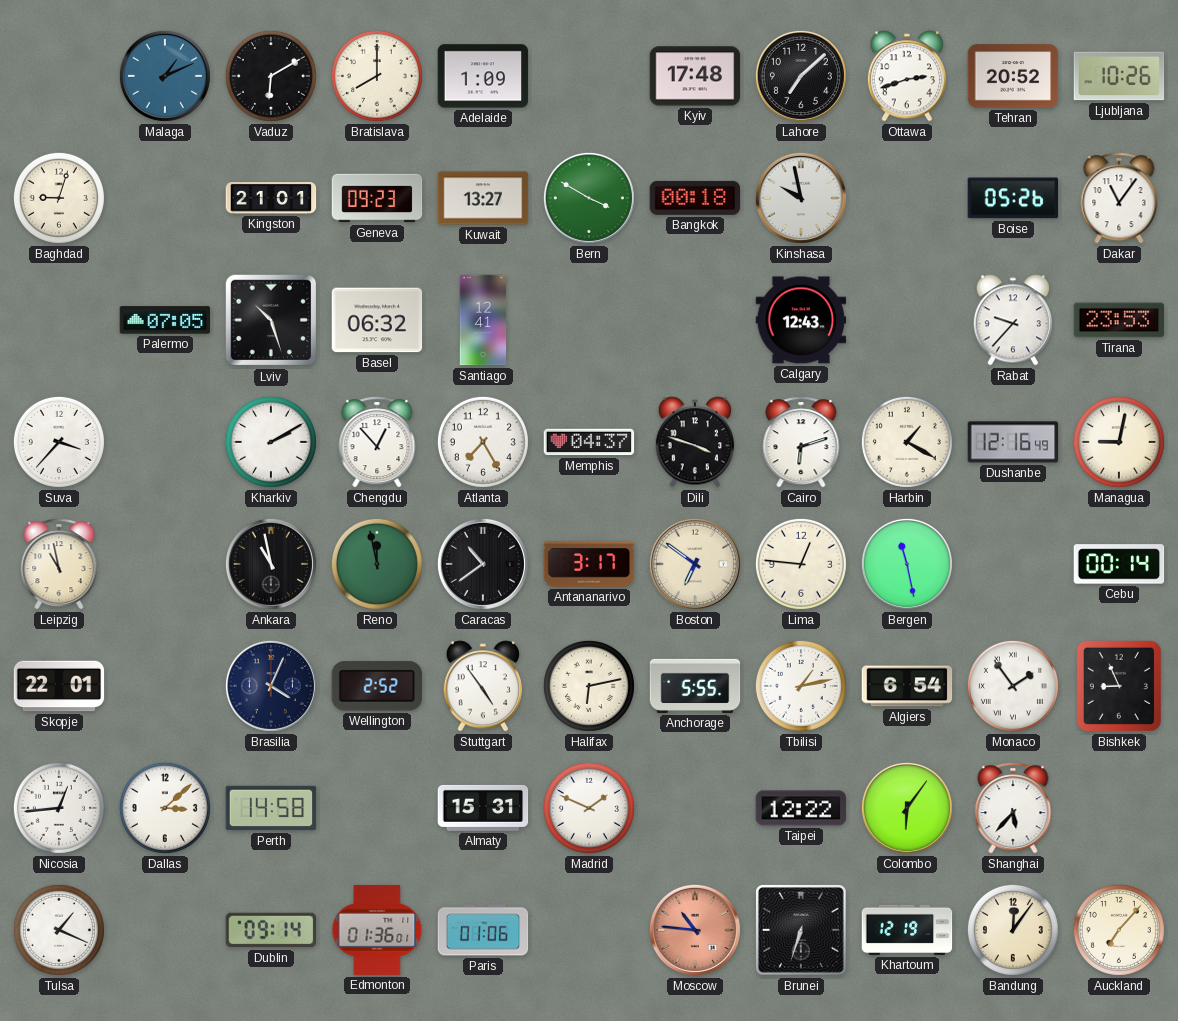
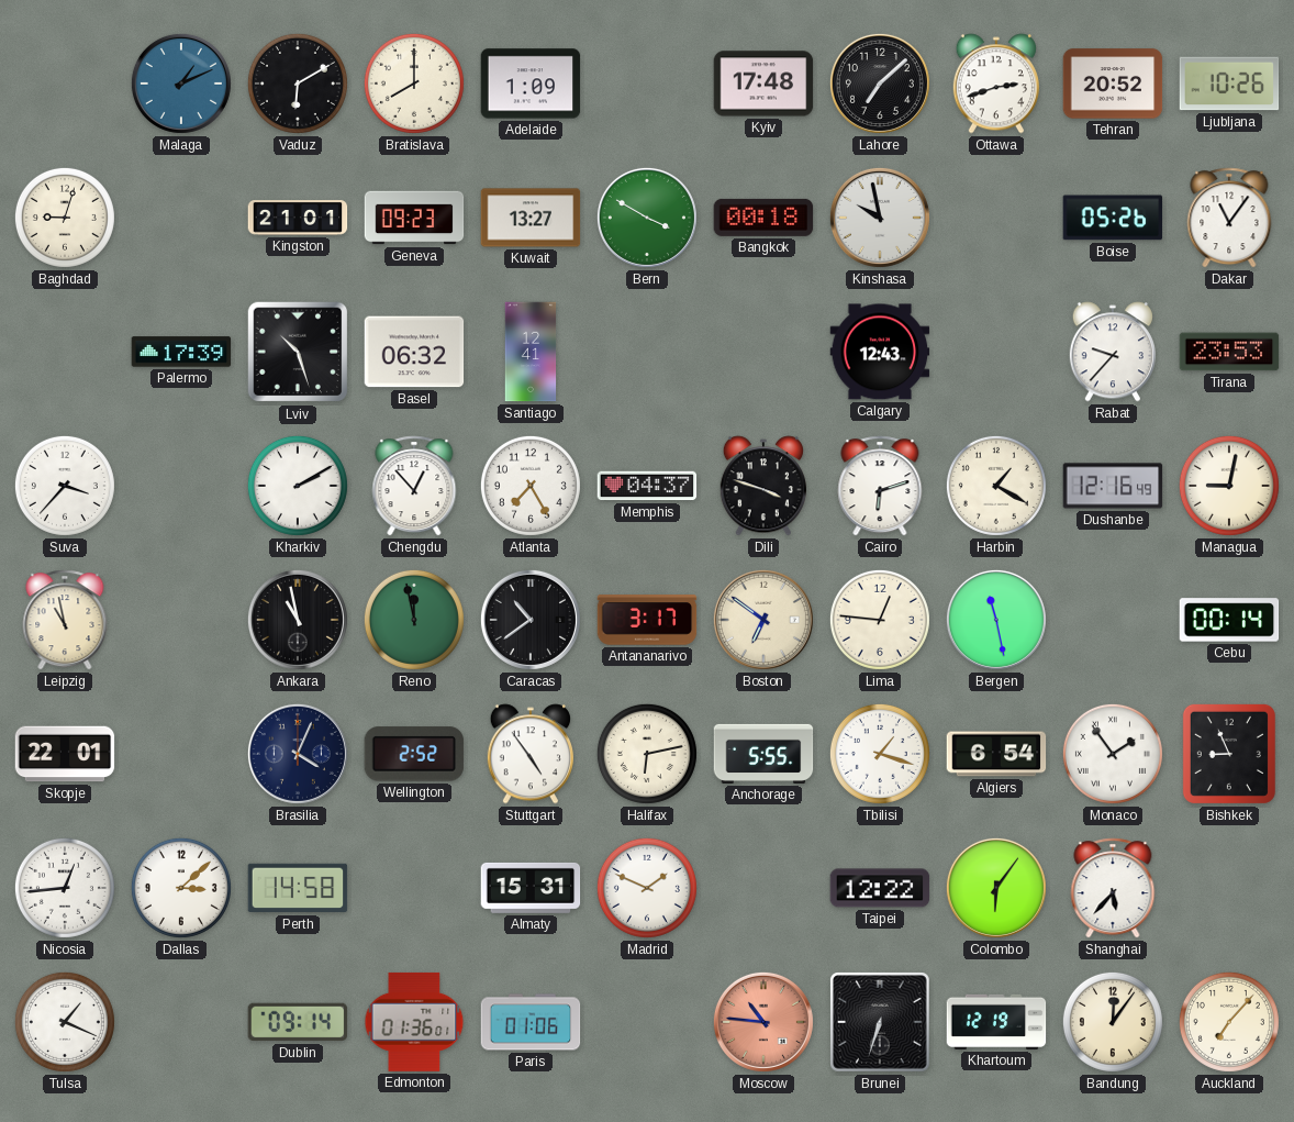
Palermo: 07:05 -> 17:39
Tbilisi: 1:13 -> 1:18
